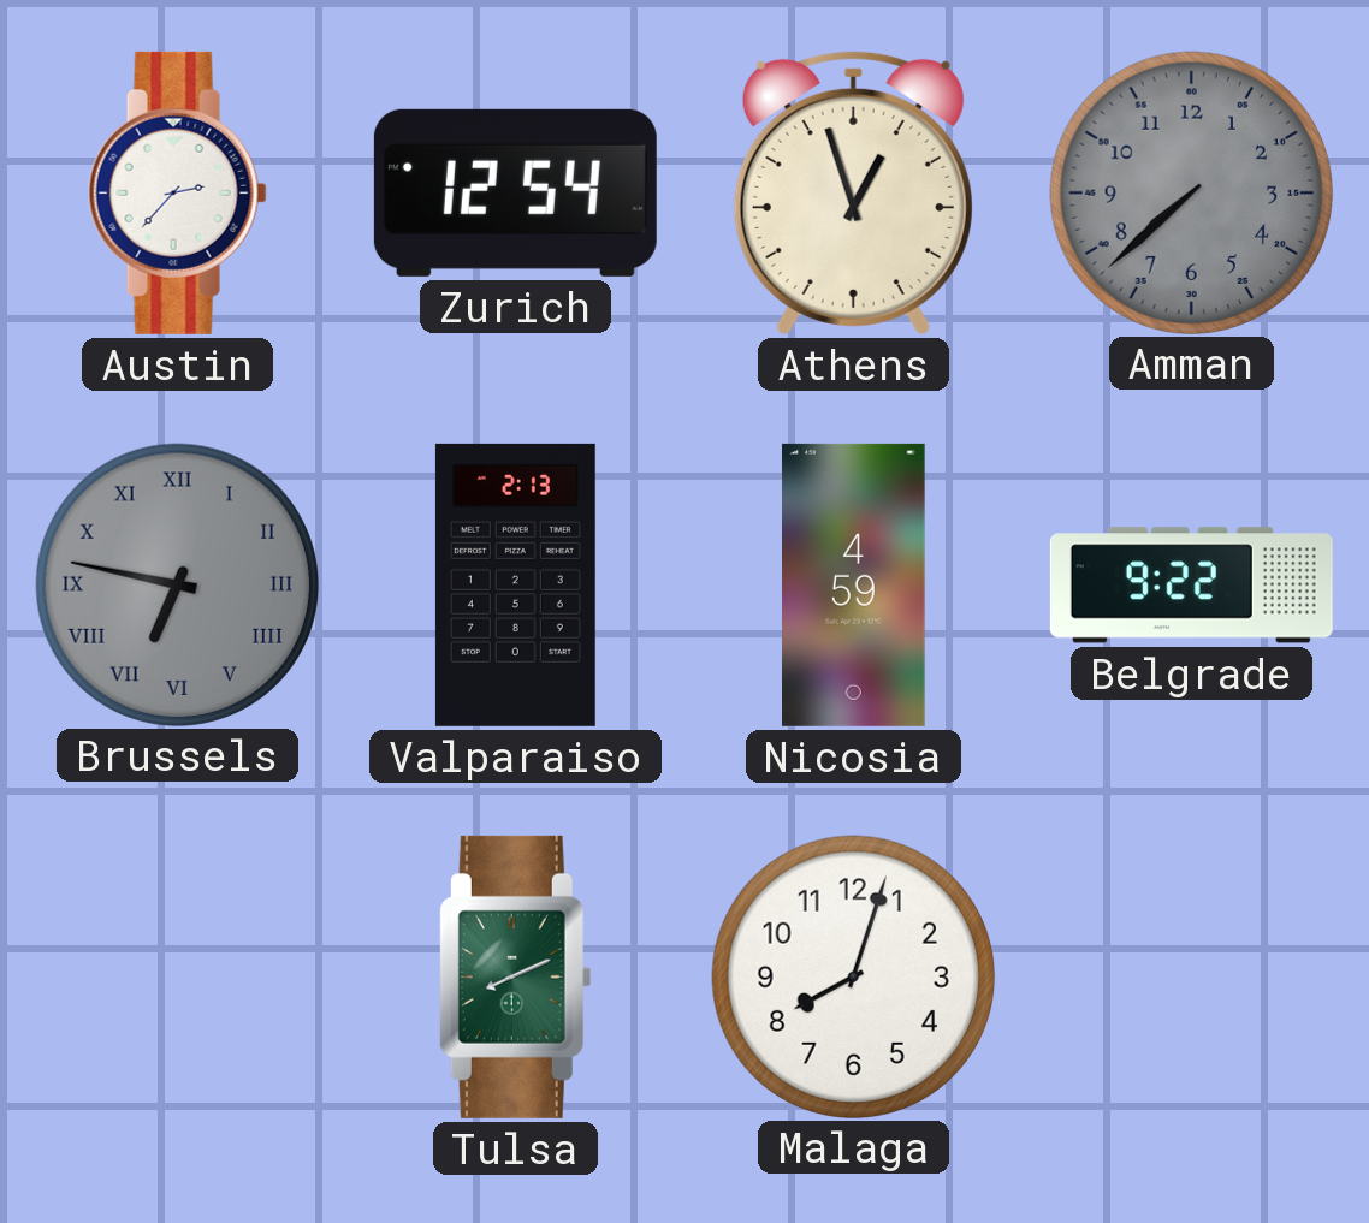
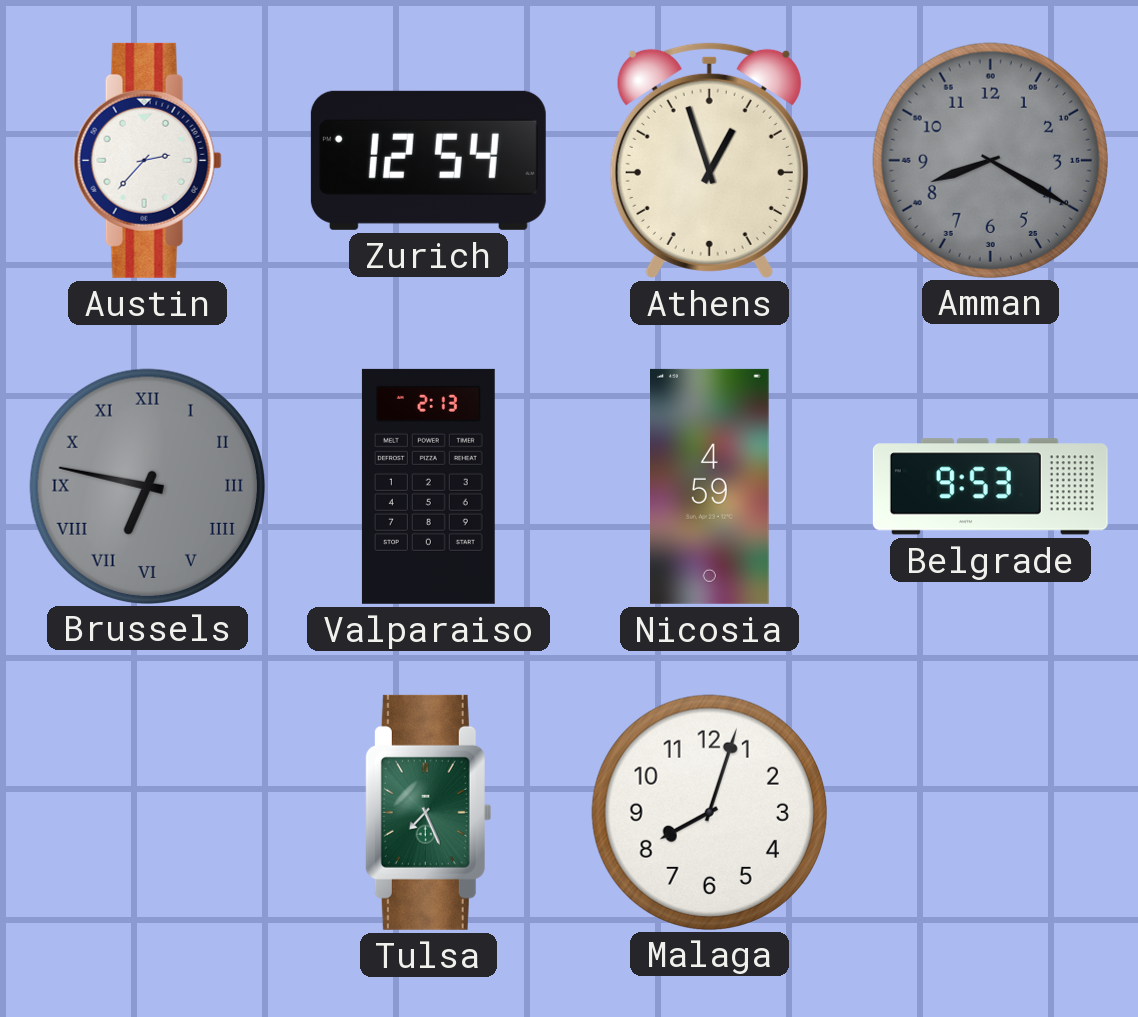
Amman: 7:38 -> 8:20
Belgrade: 9:22 -> 9:53
Tulsa: 8:11 -> 7:26
